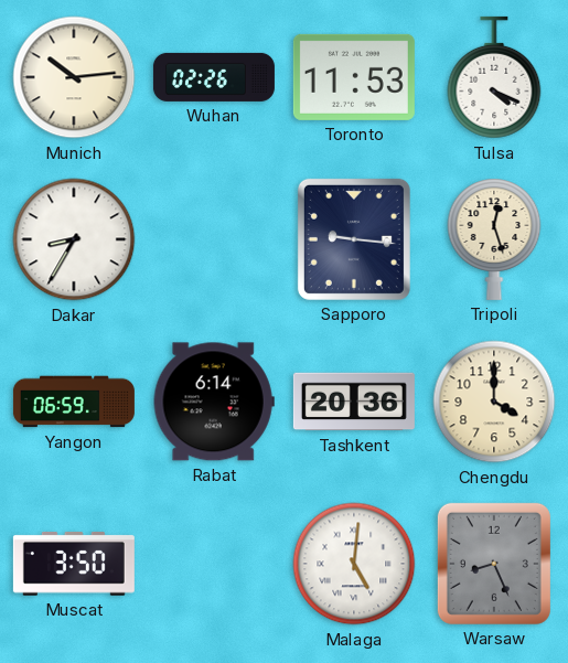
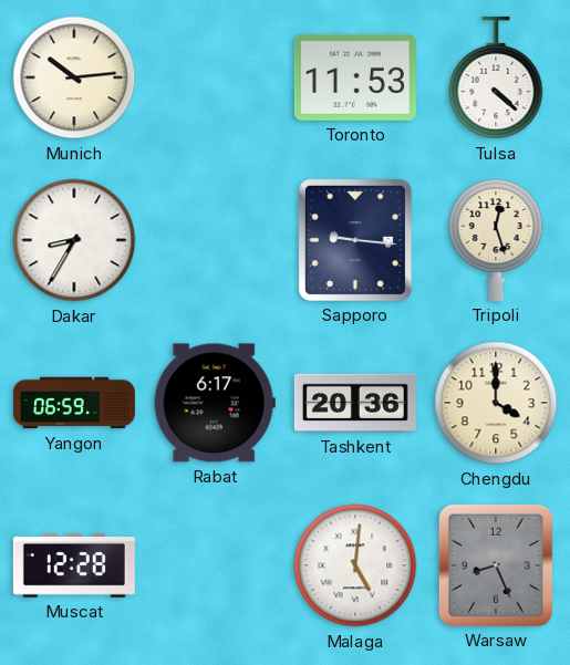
Wuhan: 02:26 -> none
Tulsa: 4:19 -> 4:22
Rabat: 6:14 -> 6:17
Muscat: 3:50 -> 12:28
